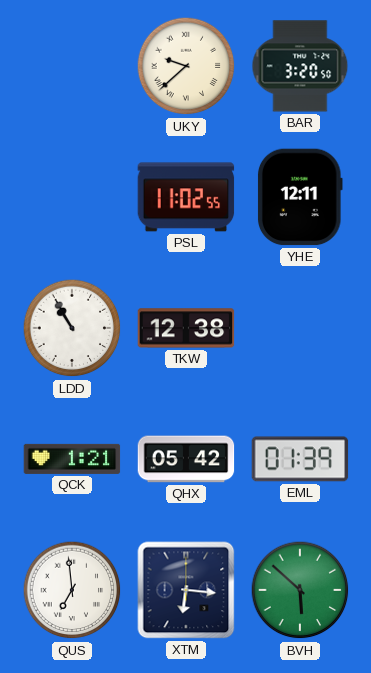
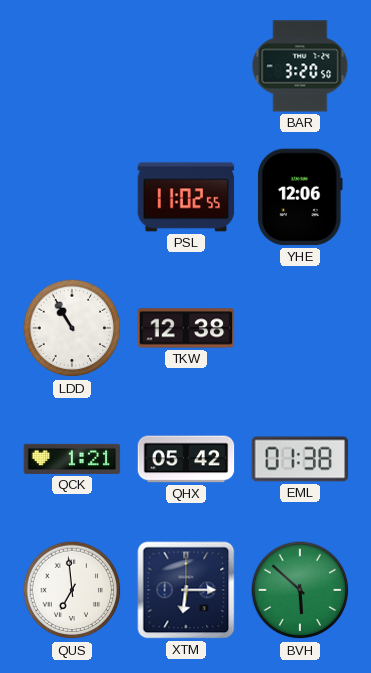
UKY: 9:38 -> none
YHE: 12:11 -> 12:06
EML: 01:39 -> 01:38
XTM: 6:16 -> 6:15
